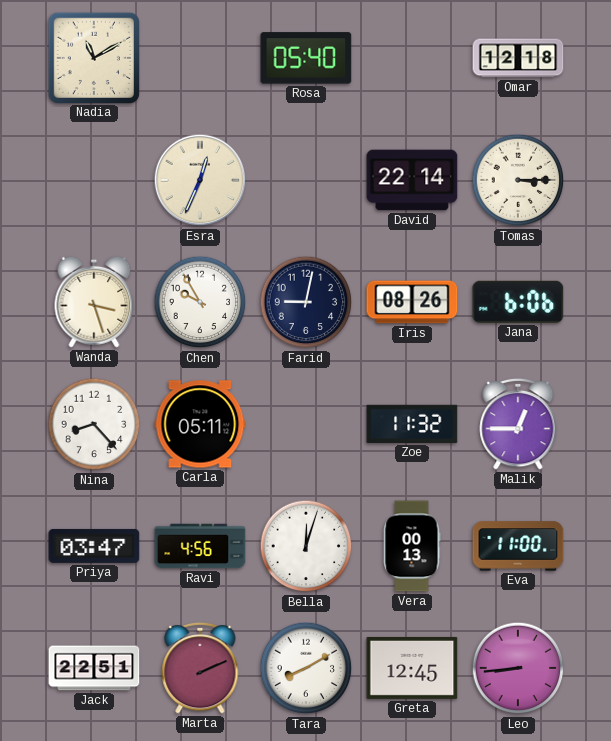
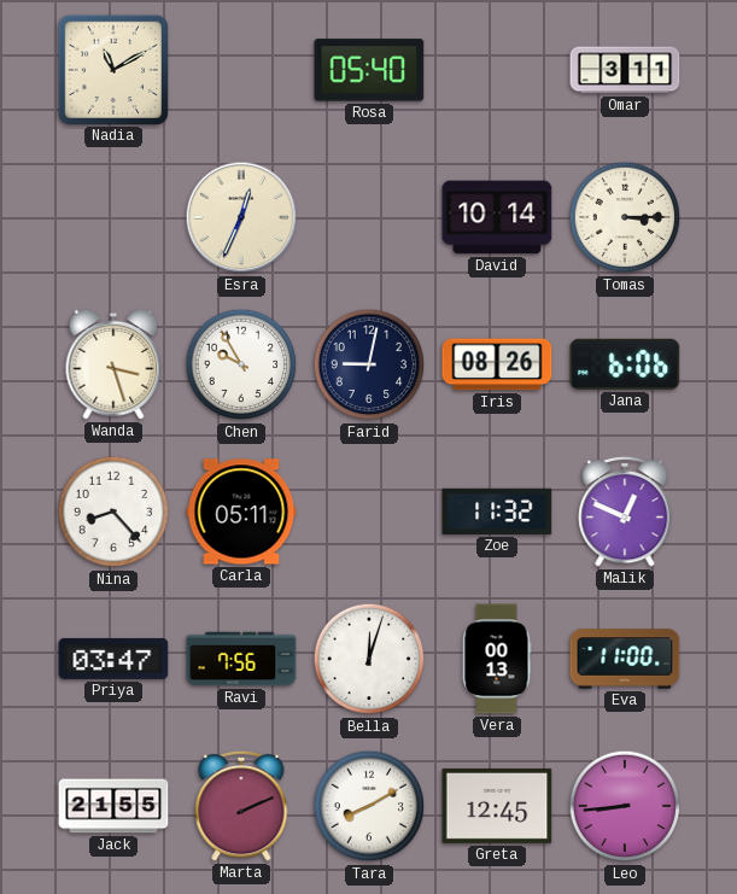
Omar: 12:18 -> 3:11
David: 22:14 -> 10:14
Malik: 12:45 -> 12:49
Ravi: 4:56 -> 7:56
Jack: 22:51 -> 21:55
